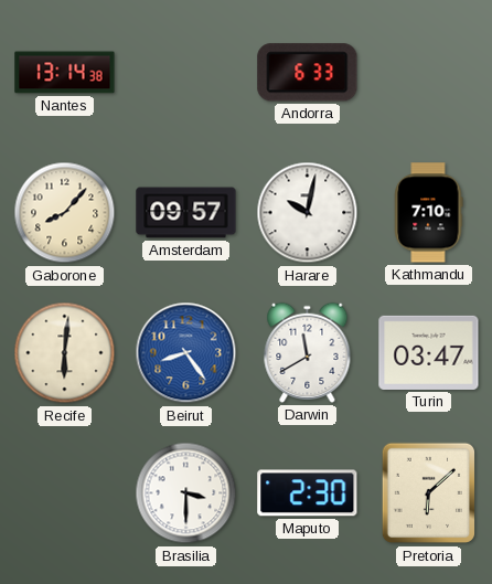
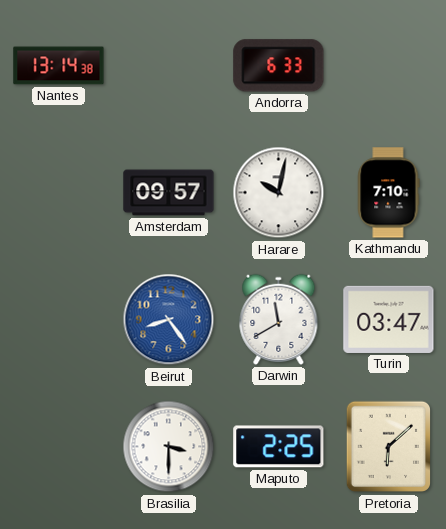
Gaborone: 8:07 -> none
Recife: 6:01 -> none
Maputo: 2:30 -> 2:25
